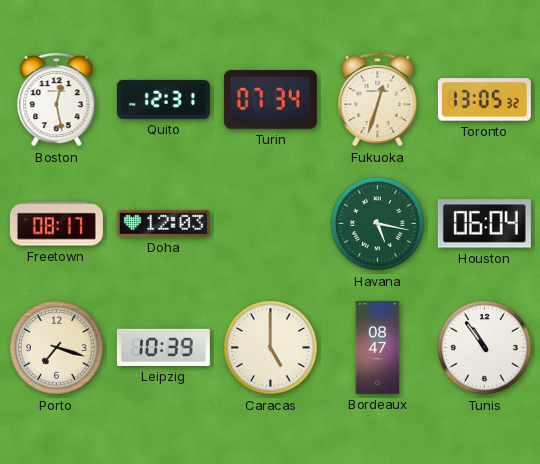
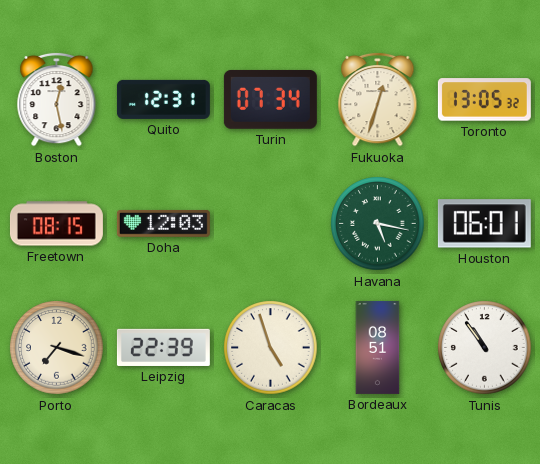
Freetown: 08:17 -> 08:15
Houston: 06:04 -> 06:01
Leipzig: 10:39 -> 22:39
Caracas: 5:00 -> 4:57
Bordeaux: 08:47 -> 08:51
